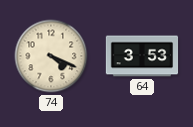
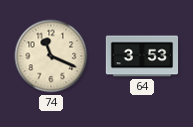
74: 4:19 -> 11:19
